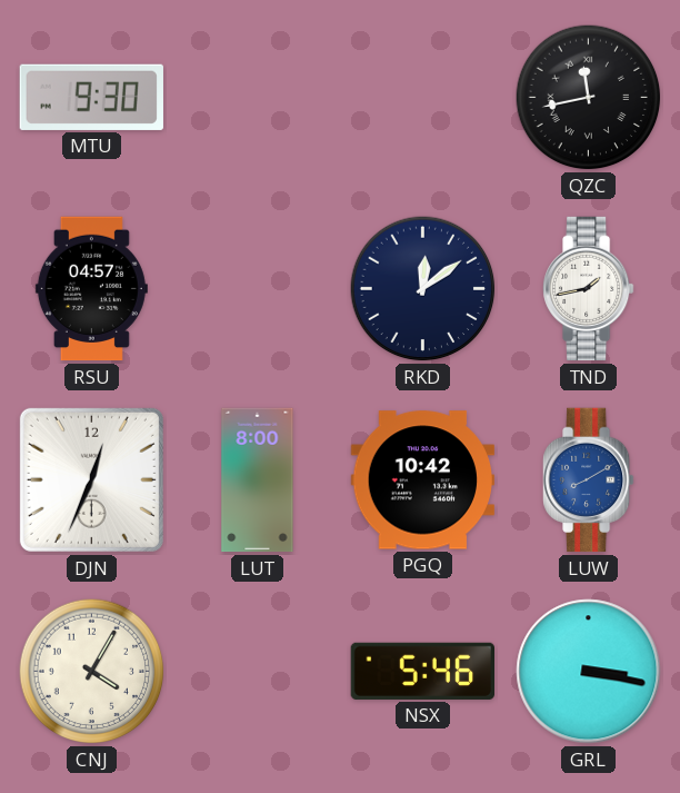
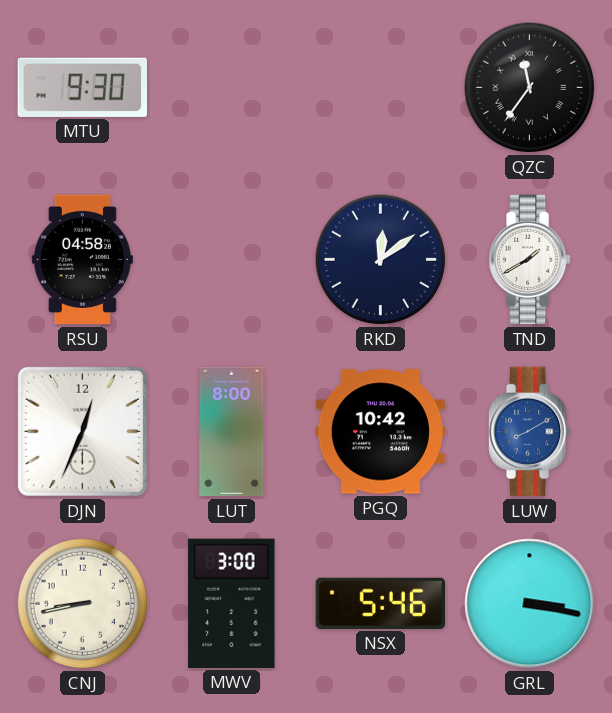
QZC: 11:43 -> 11:36
RSU: 04:57 -> 04:58
TND: 1:43 -> 1:40
CNJ: 4:05 -> 8:43
MWV: none -> 3:00
